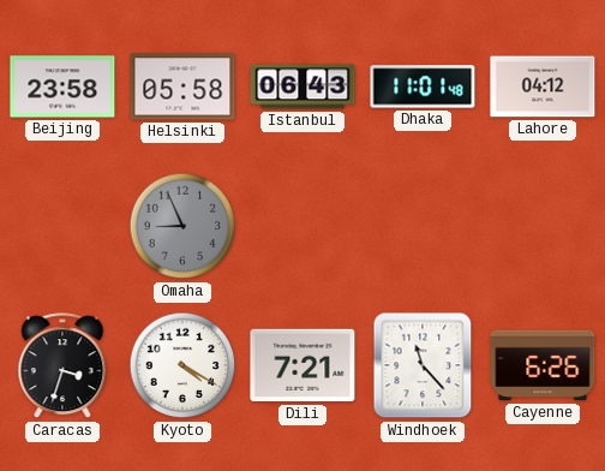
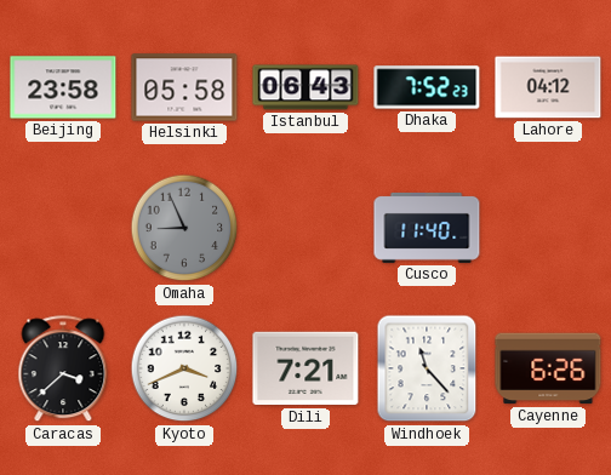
Dhaka: 11:01 -> 7:52
Cusco: none -> 11:40
Caracas: 3:33 -> 3:38
Kyoto: 4:20 -> 3:41
